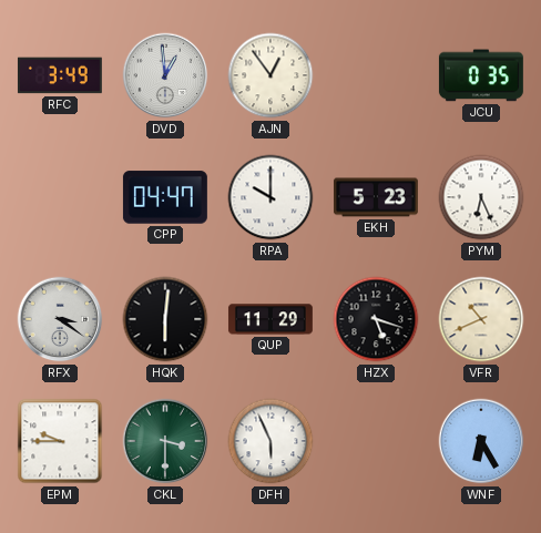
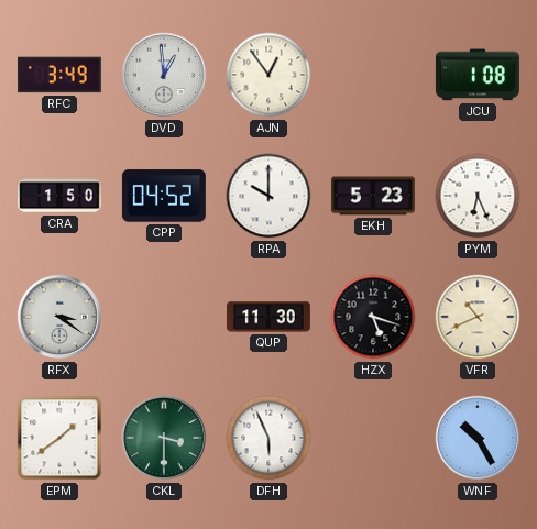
JCU: 0:35 -> 1:08
CRA: none -> 1:50
CPP: 04:47 -> 04:52
HQK: 6:01 -> none
QUP: 11:29 -> 11:30
EPM: 9:45 -> 1:39
WNF: 6:25 -> 10:25
